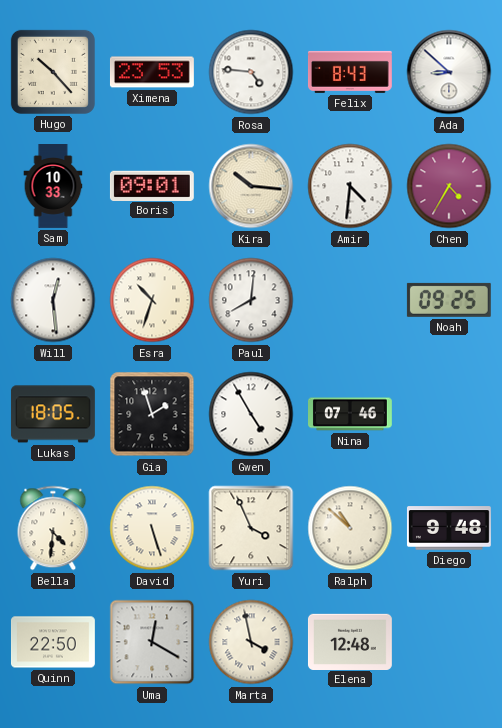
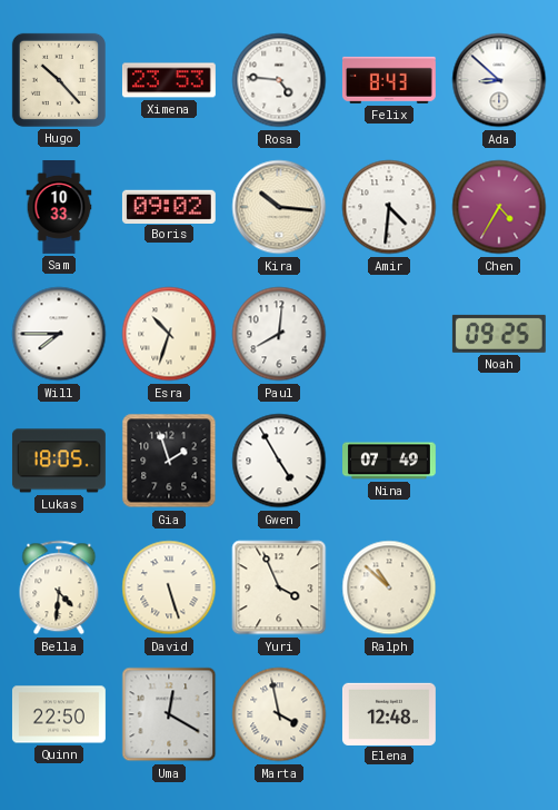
Boris: 09:01 -> 09:02
Will: 12:29 -> 7:45
Nina: 07:46 -> 07:49
Diego: 9:48 -> none
